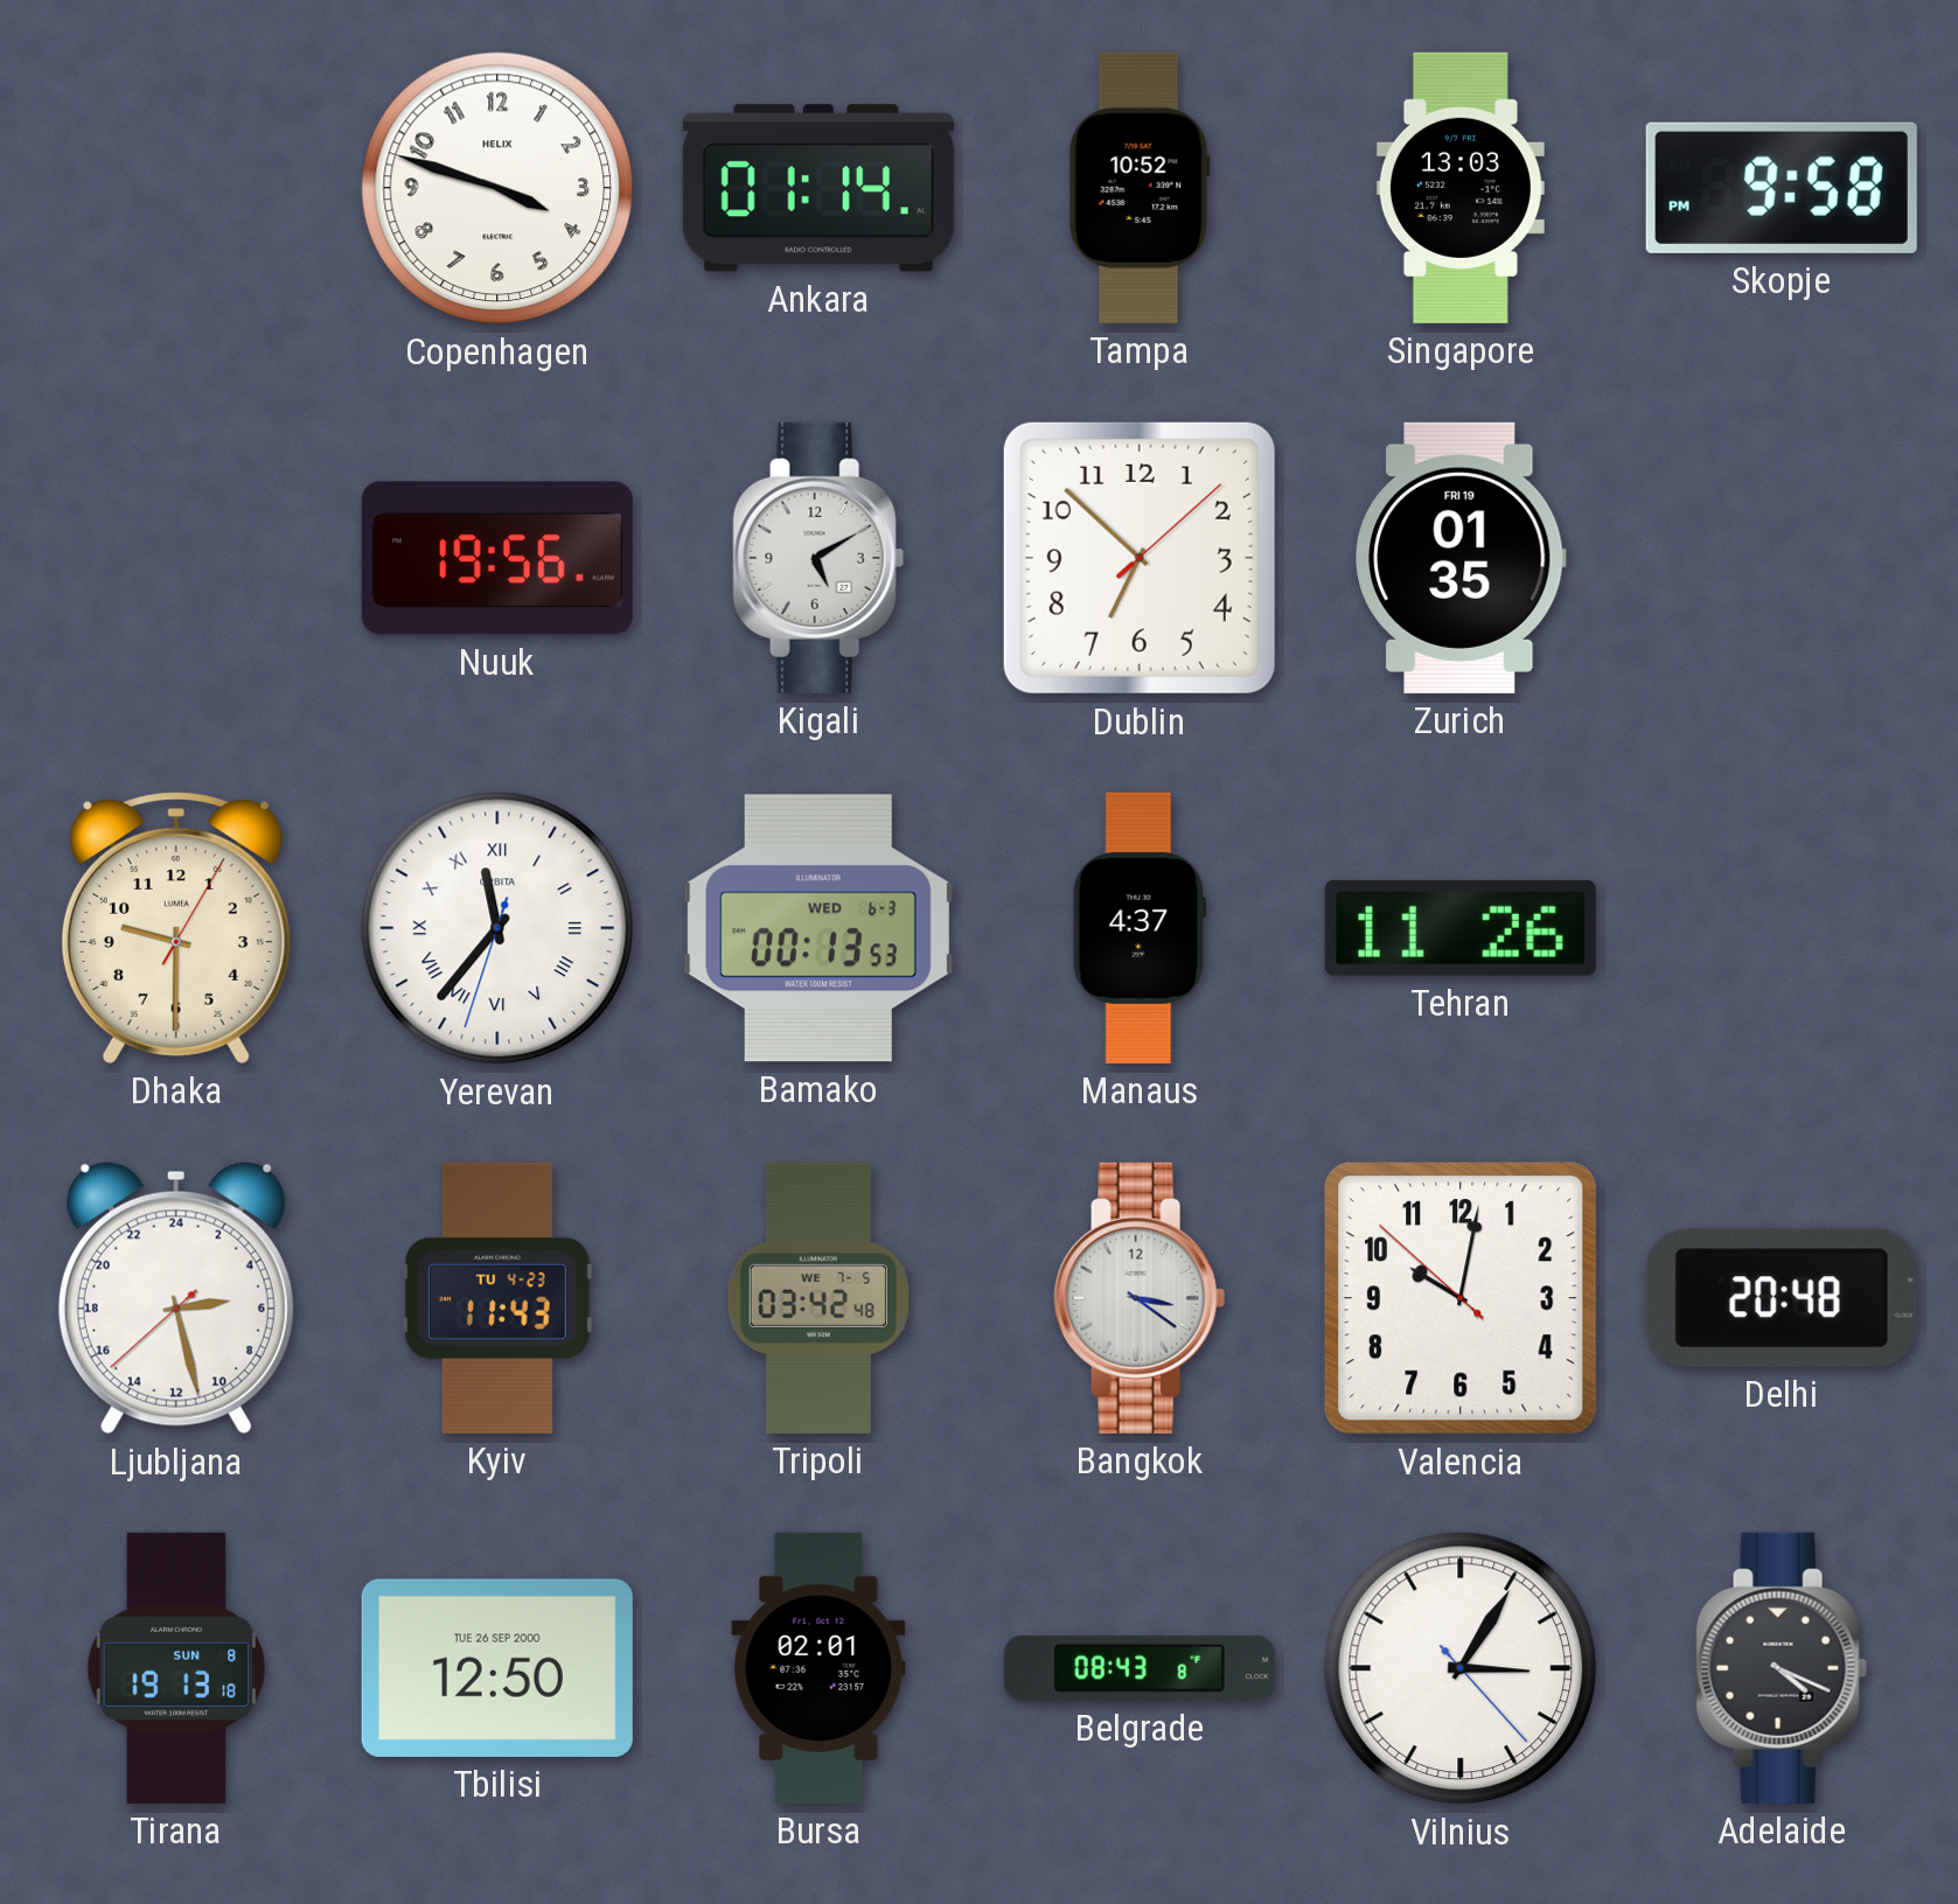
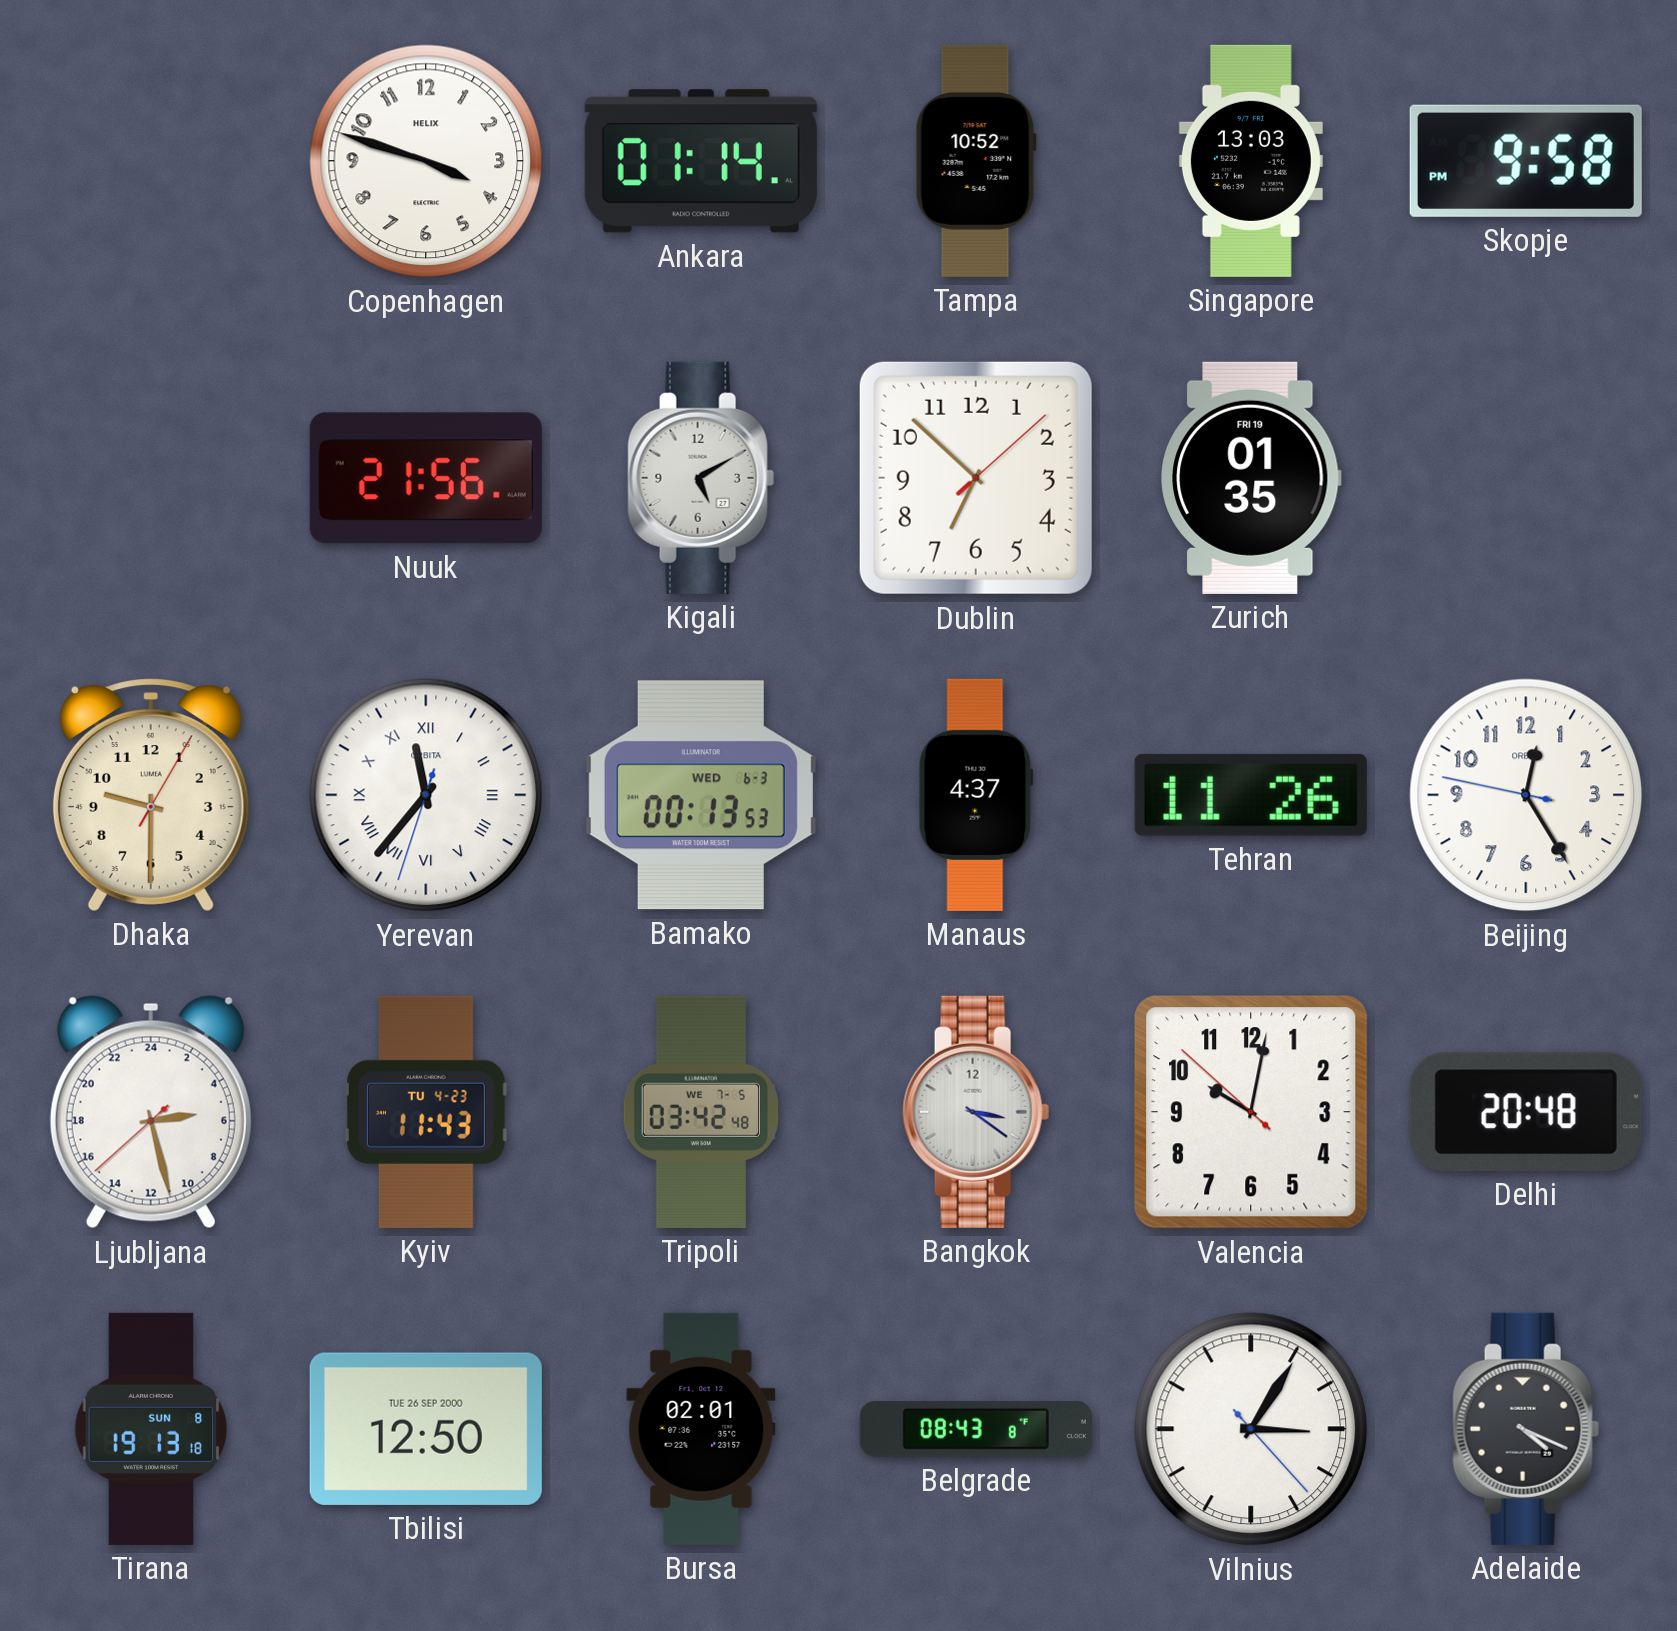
Nuuk: 19:56 -> 21:56
Beijing: none -> 12:24
